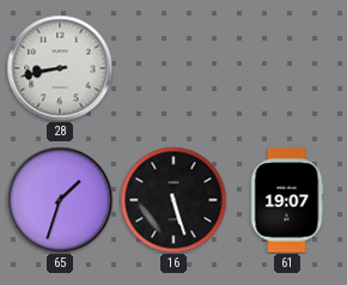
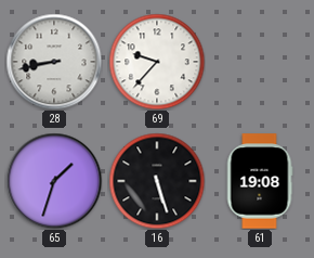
69: none -> 9:37
61: 19:07 -> 19:08
